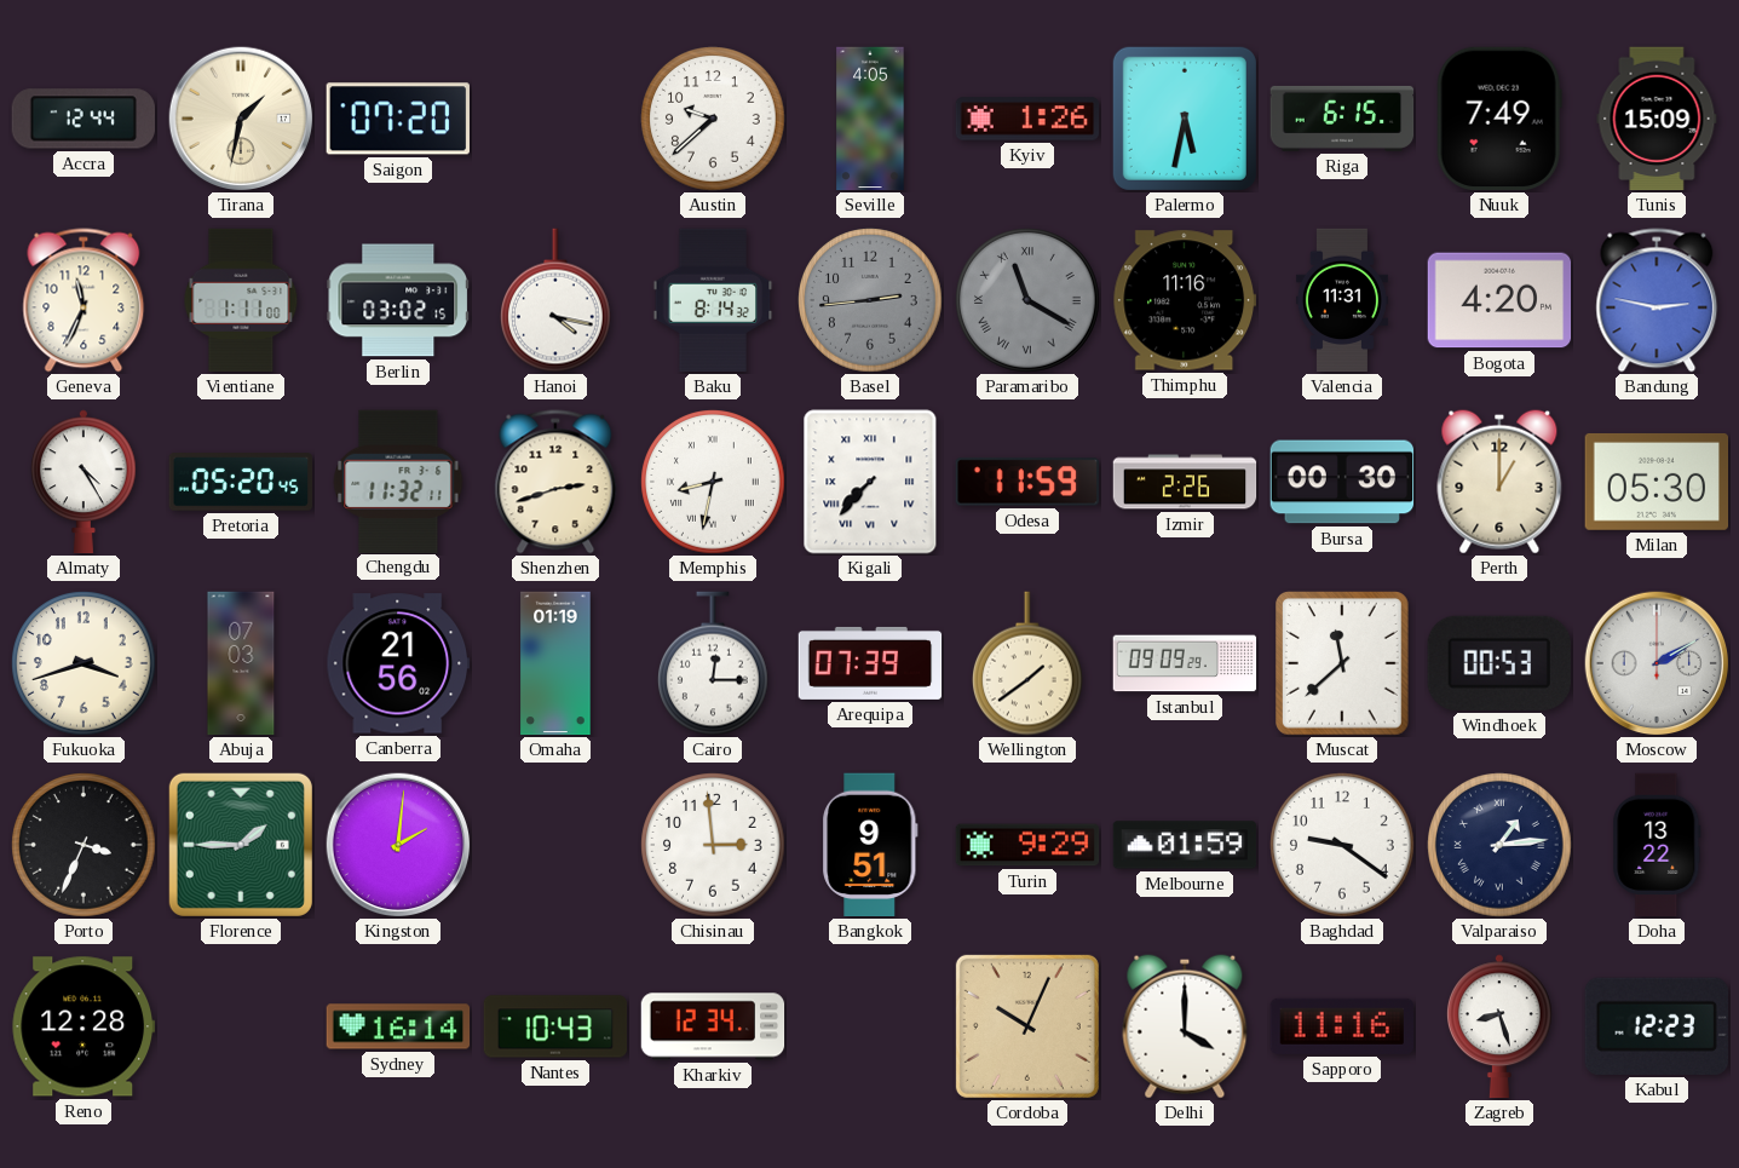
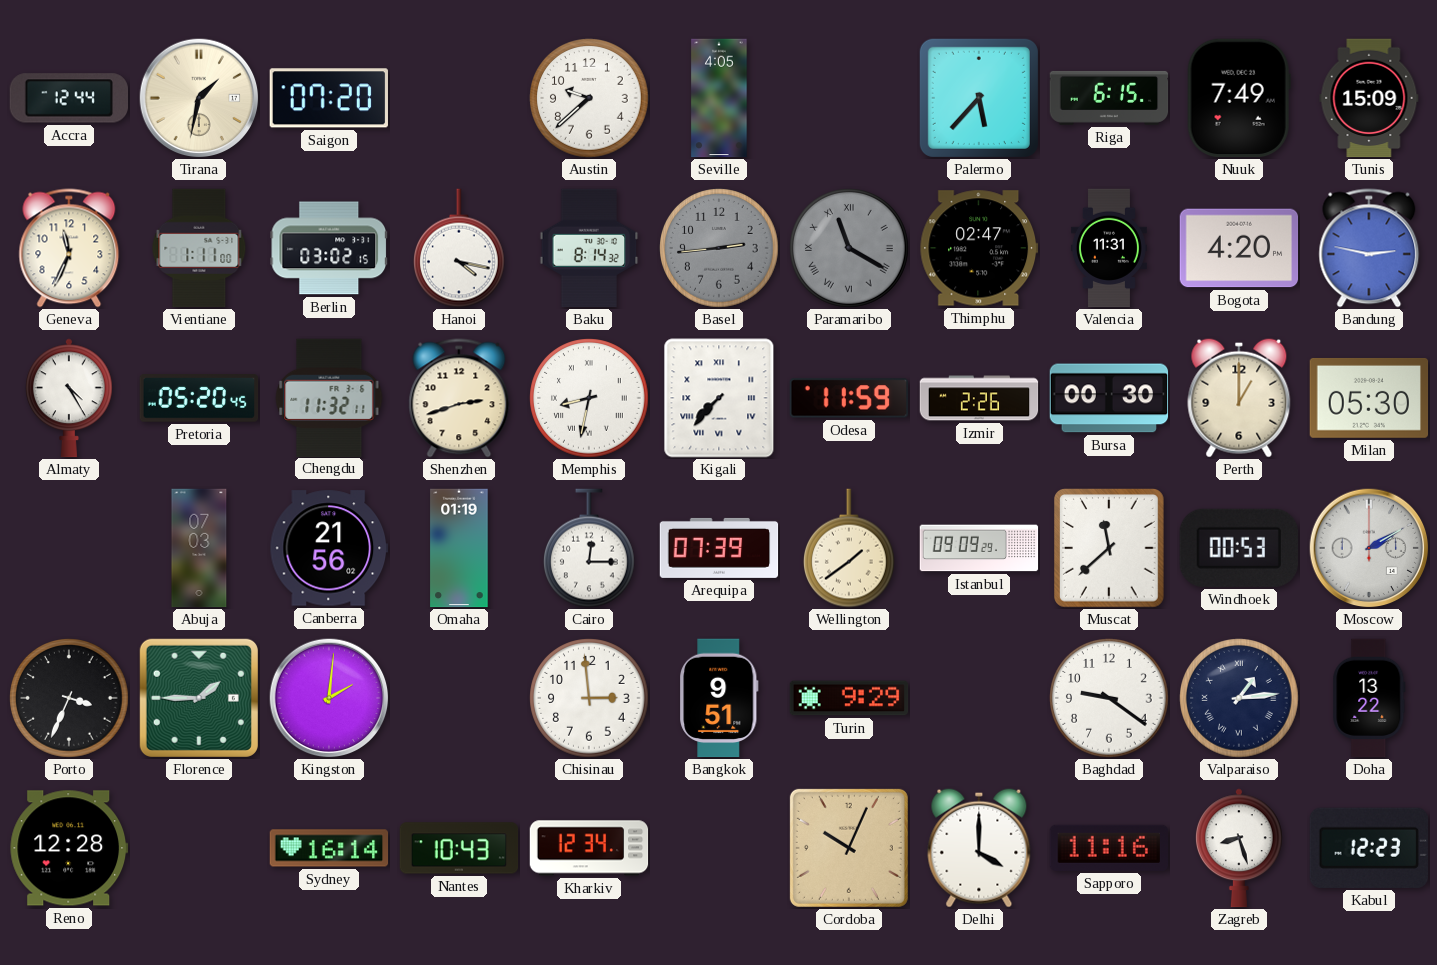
Kyiv: 1:26 -> none
Palermo: 5:32 -> 5:37
Thimphu: 11:16 -> 02:47
Fukuoka: 3:42 -> none
Melbourne: 01:59 -> none
